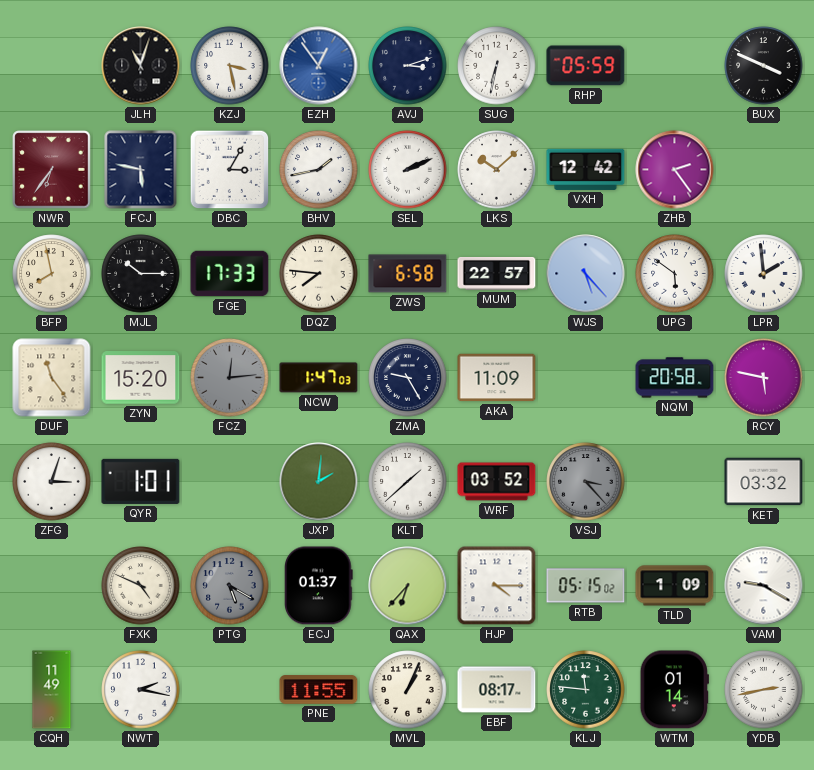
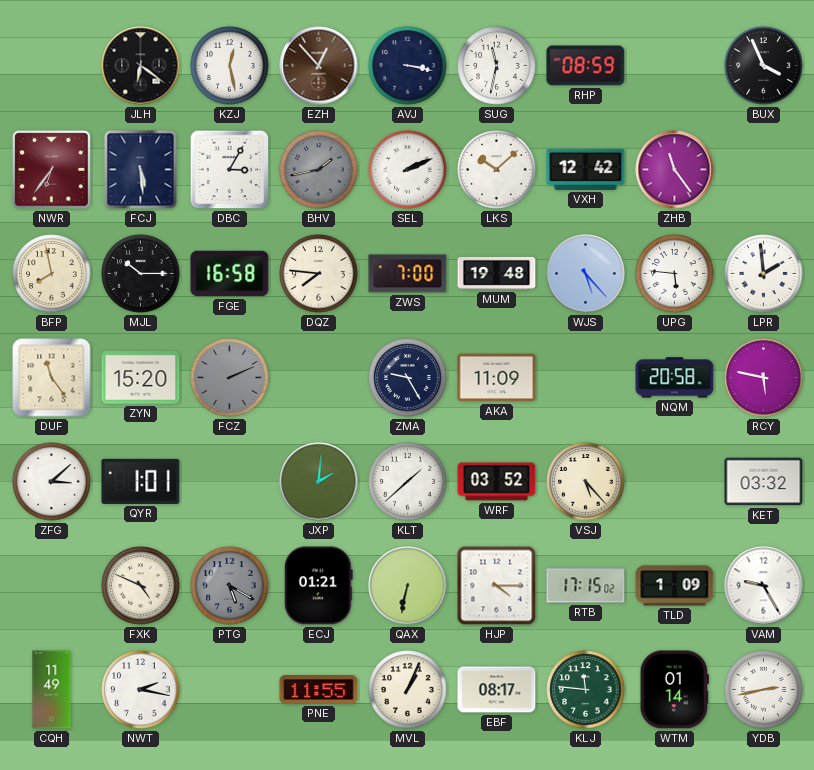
JLH: 11:03 -> 6:21
KZJ: 3:28 -> 12:28
EZH: 12:54 -> 12:53
EZH dial: blue -> brown
AVJ: 3:12 -> 3:17
SUG: 6:32 -> 11:32
RHP: 05:59 -> 08:59
BUX: 3:49 -> 3:56
FCJ: 5:47 -> 5:29
BHV dial: white -> grey
ZHB: 2:24 -> 11:24
FGE: 17:33 -> 16:58
ZWS: 6:58 -> 7:00
MUM: 22:57 -> 19:48
UPG: 5:51 -> 5:46
FCZ: 12:14 -> 2:11
NCW: 1:47 -> none
ZFG: 3:03 -> 3:08
VSJ: 3:23 -> 5:23
VSJ dial: grey -> cream
ECJ: 01:37 -> 01:21
QAX: 6:37 -> 6:32
RTB: 05:15 -> 17:15
VAM: 9:20 -> 9:25
